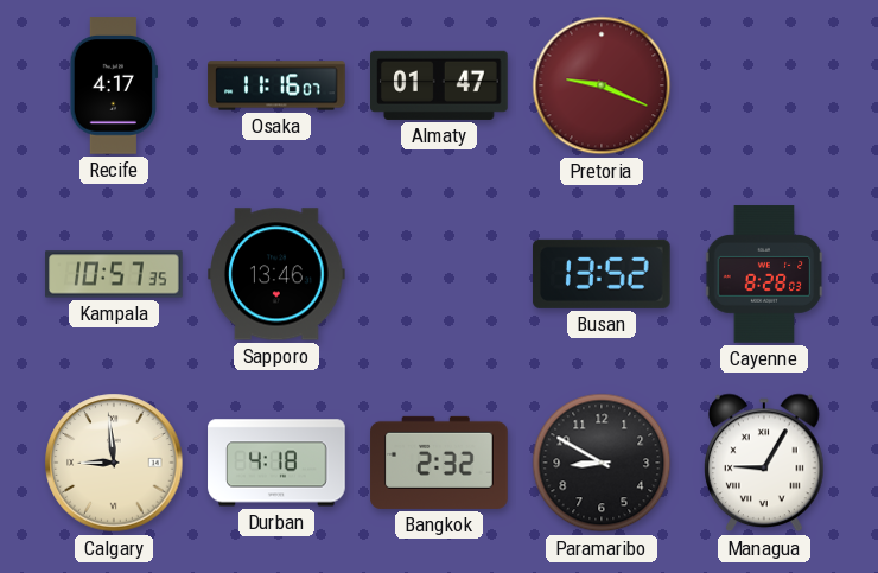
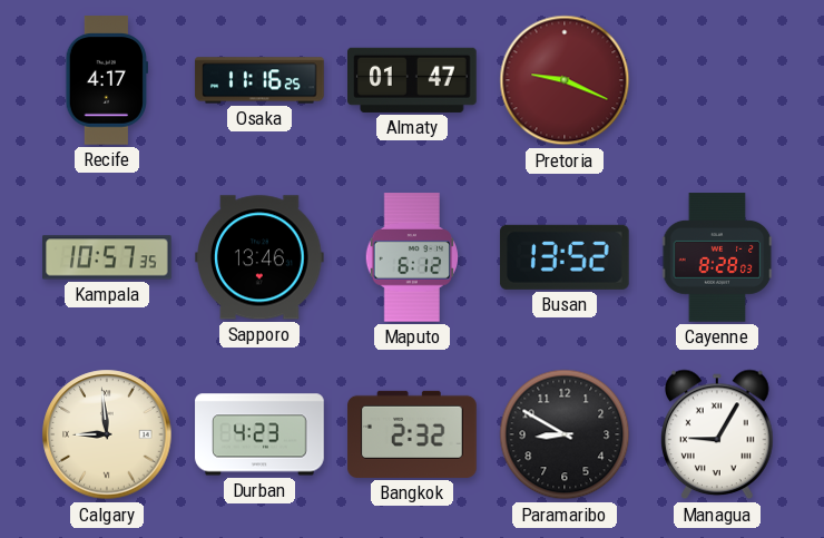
Osaka: 11:16:07 -> 11:16:25
Maputo: none -> 6:12
Durban: 4:18 -> 4:23
